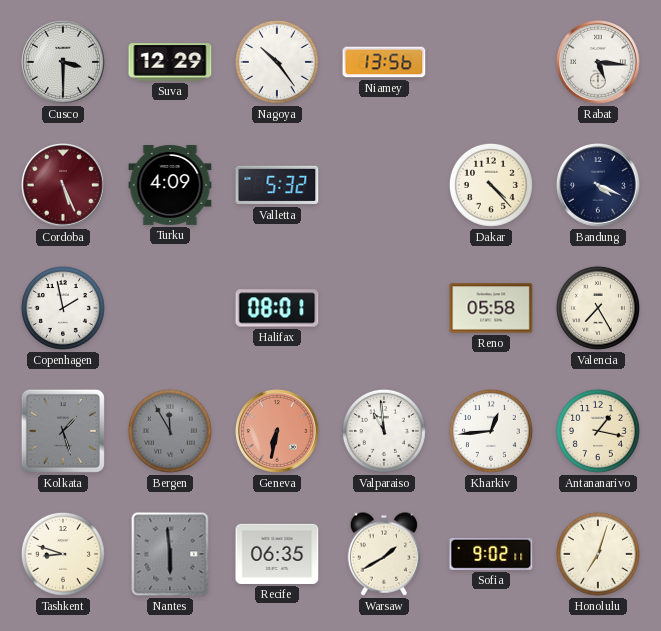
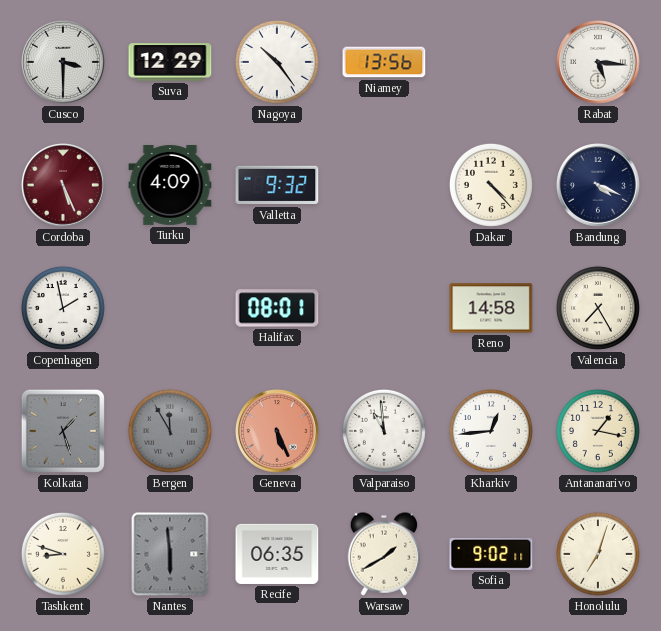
Valletta: 5:32 -> 9:32
Reno: 05:58 -> 14:58
Geneva: 6:32 -> 5:26
